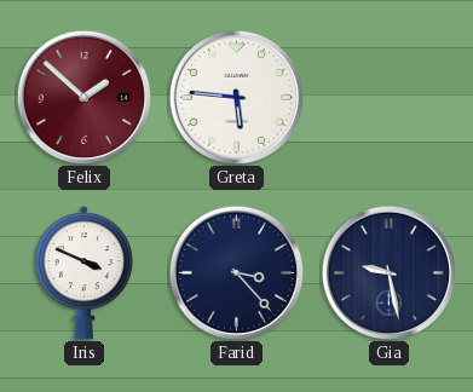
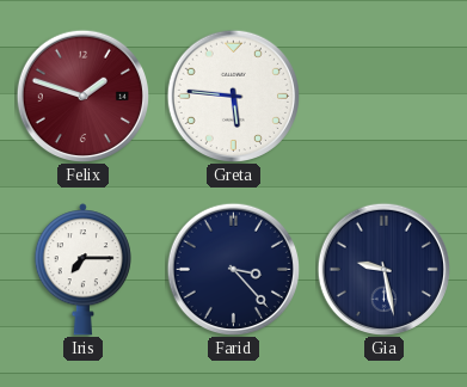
Felix: 1:52 -> 1:48
Iris: 3:49 -> 7:15
